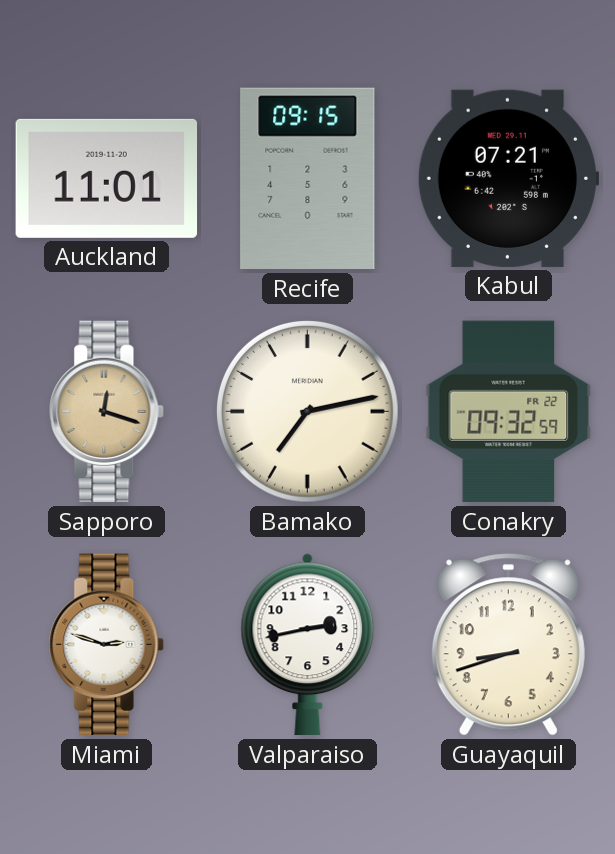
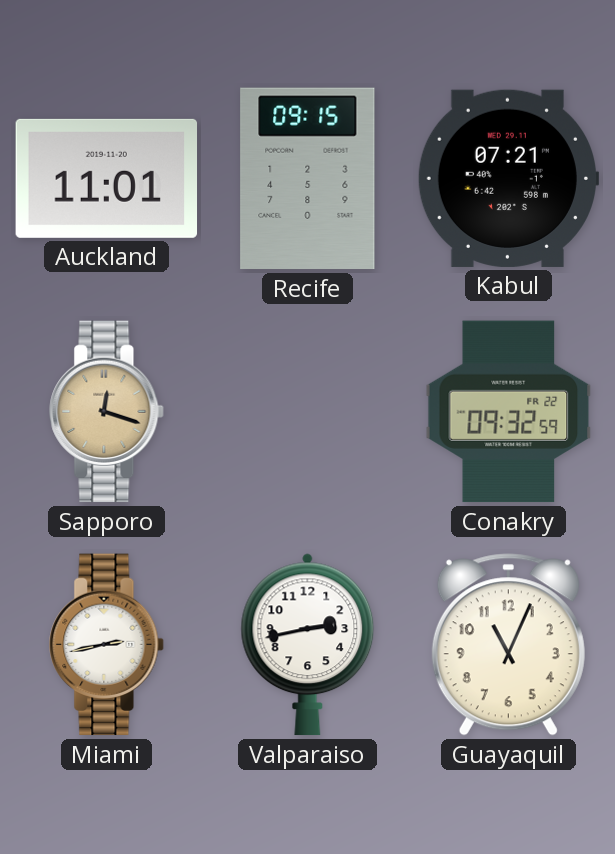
Bamako: 7:13 -> none
Miami: 2:48 -> 2:43
Guayaquil: 8:42 -> 11:04
